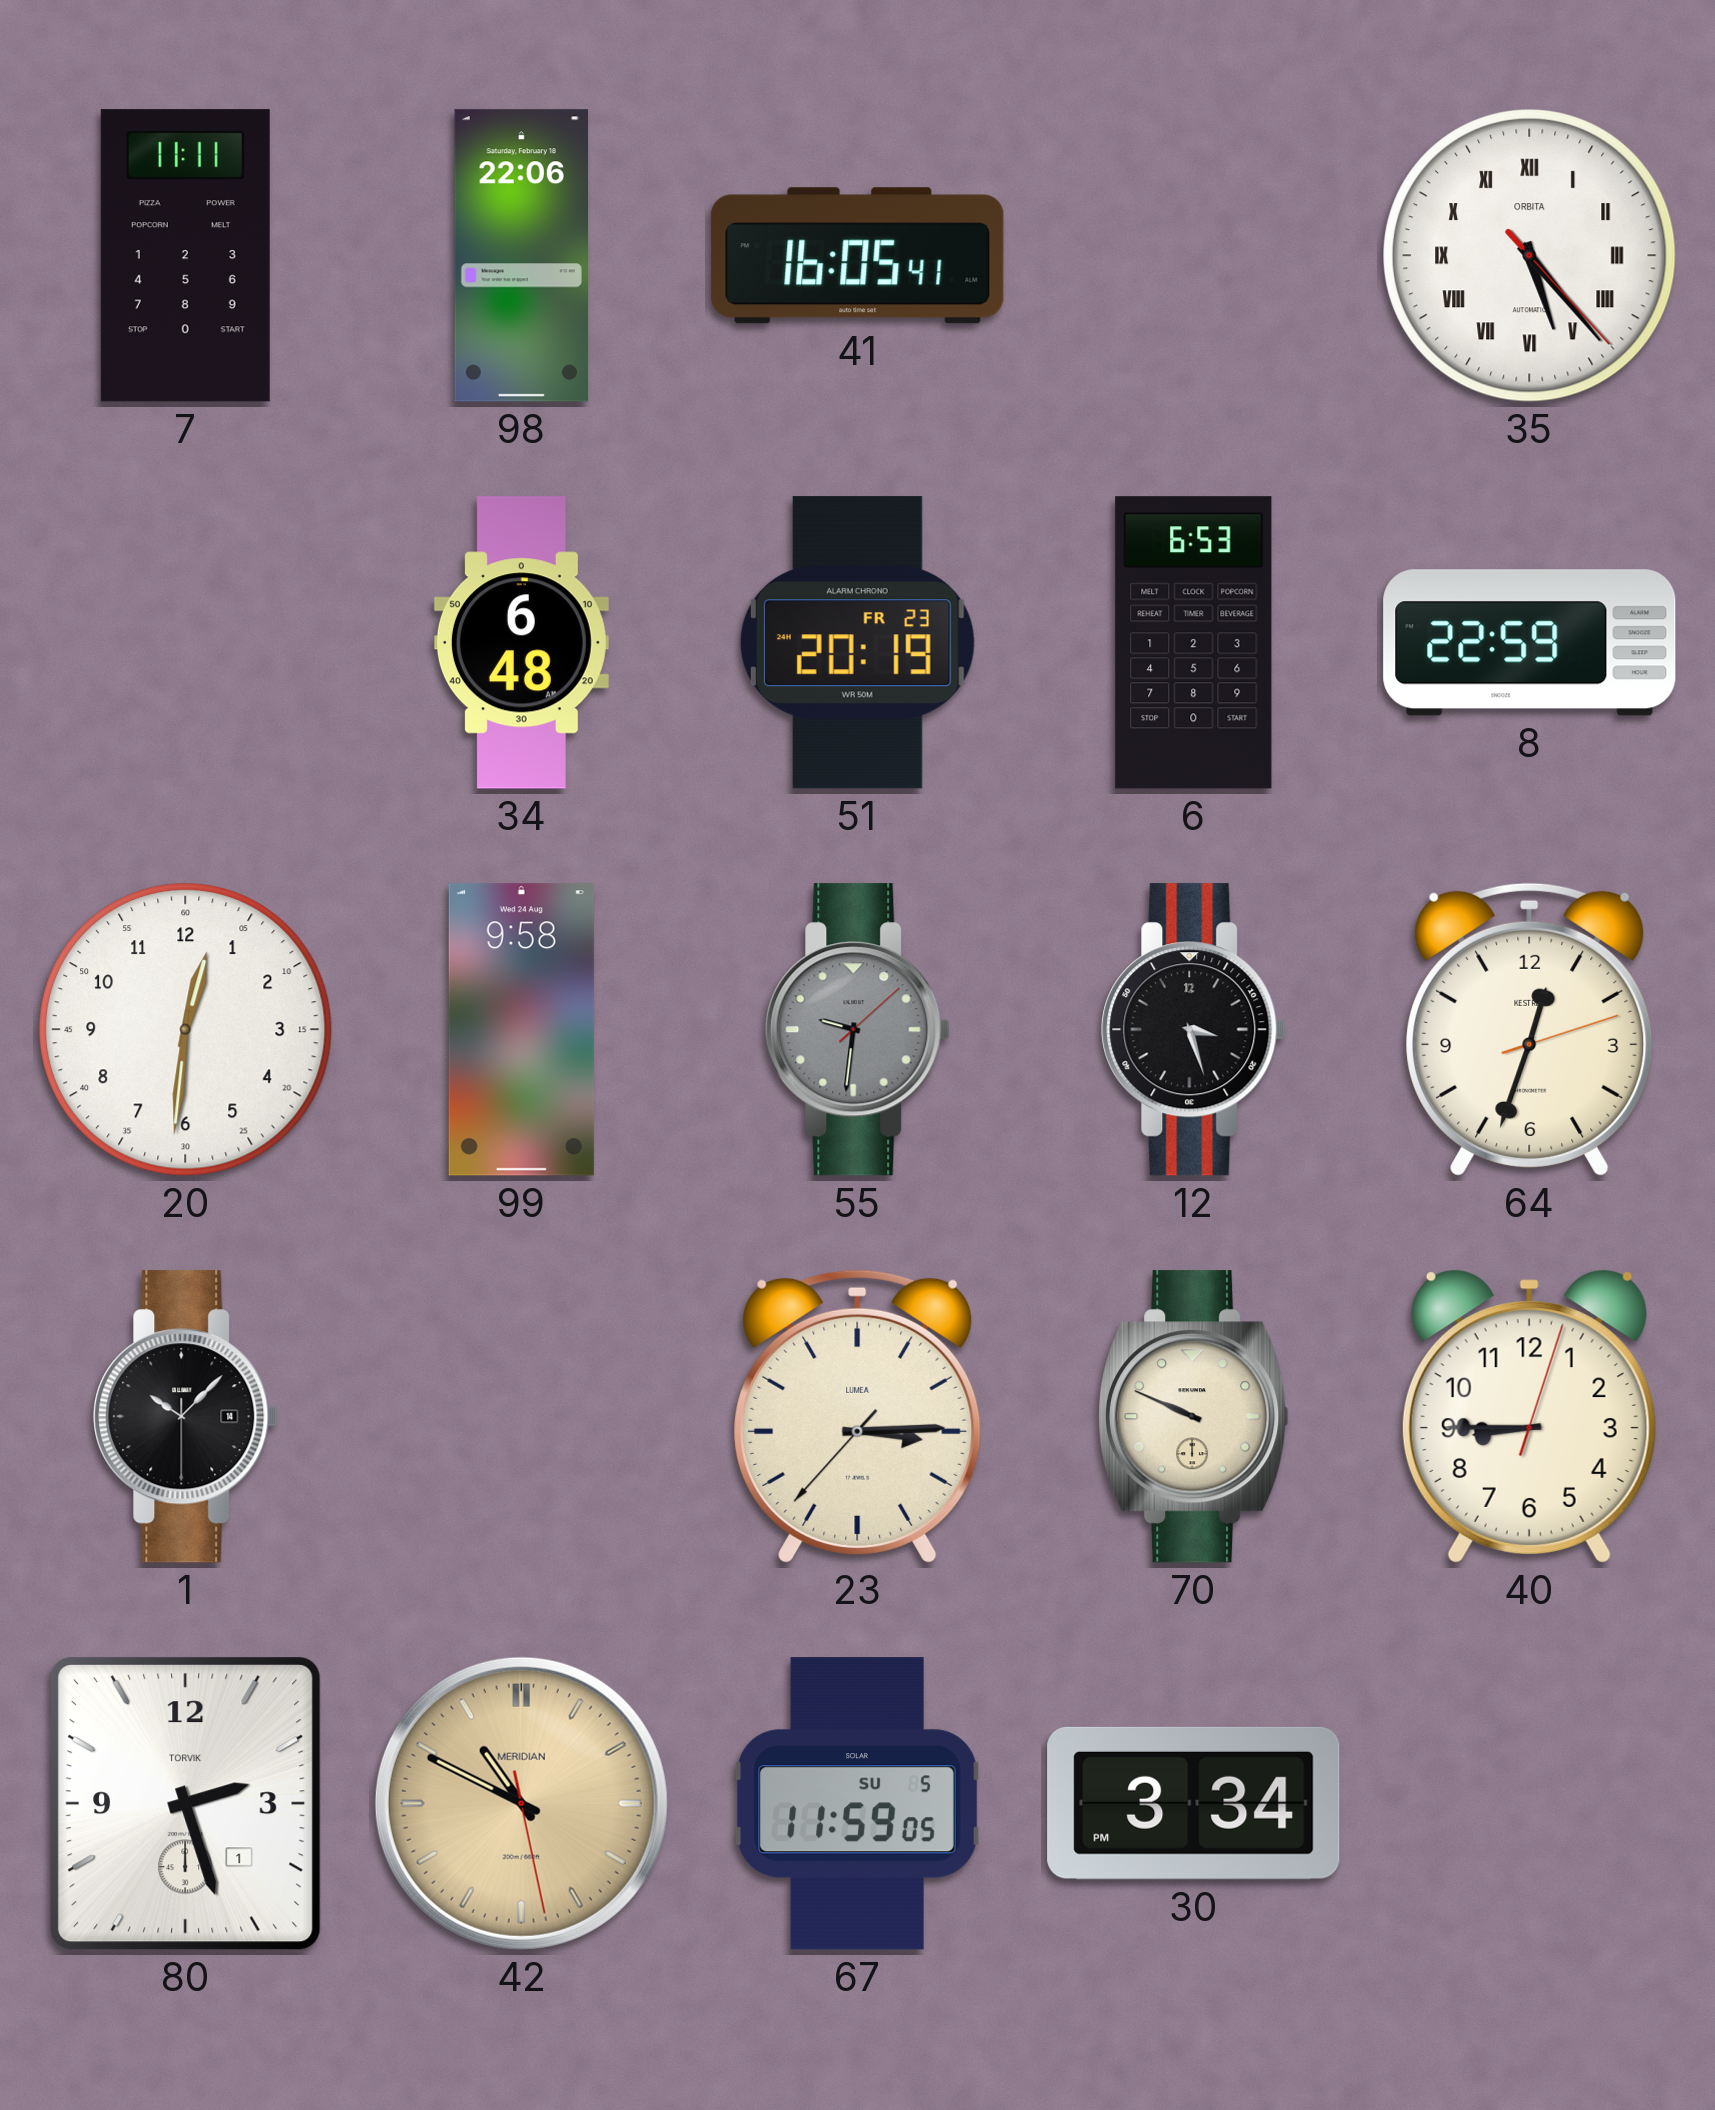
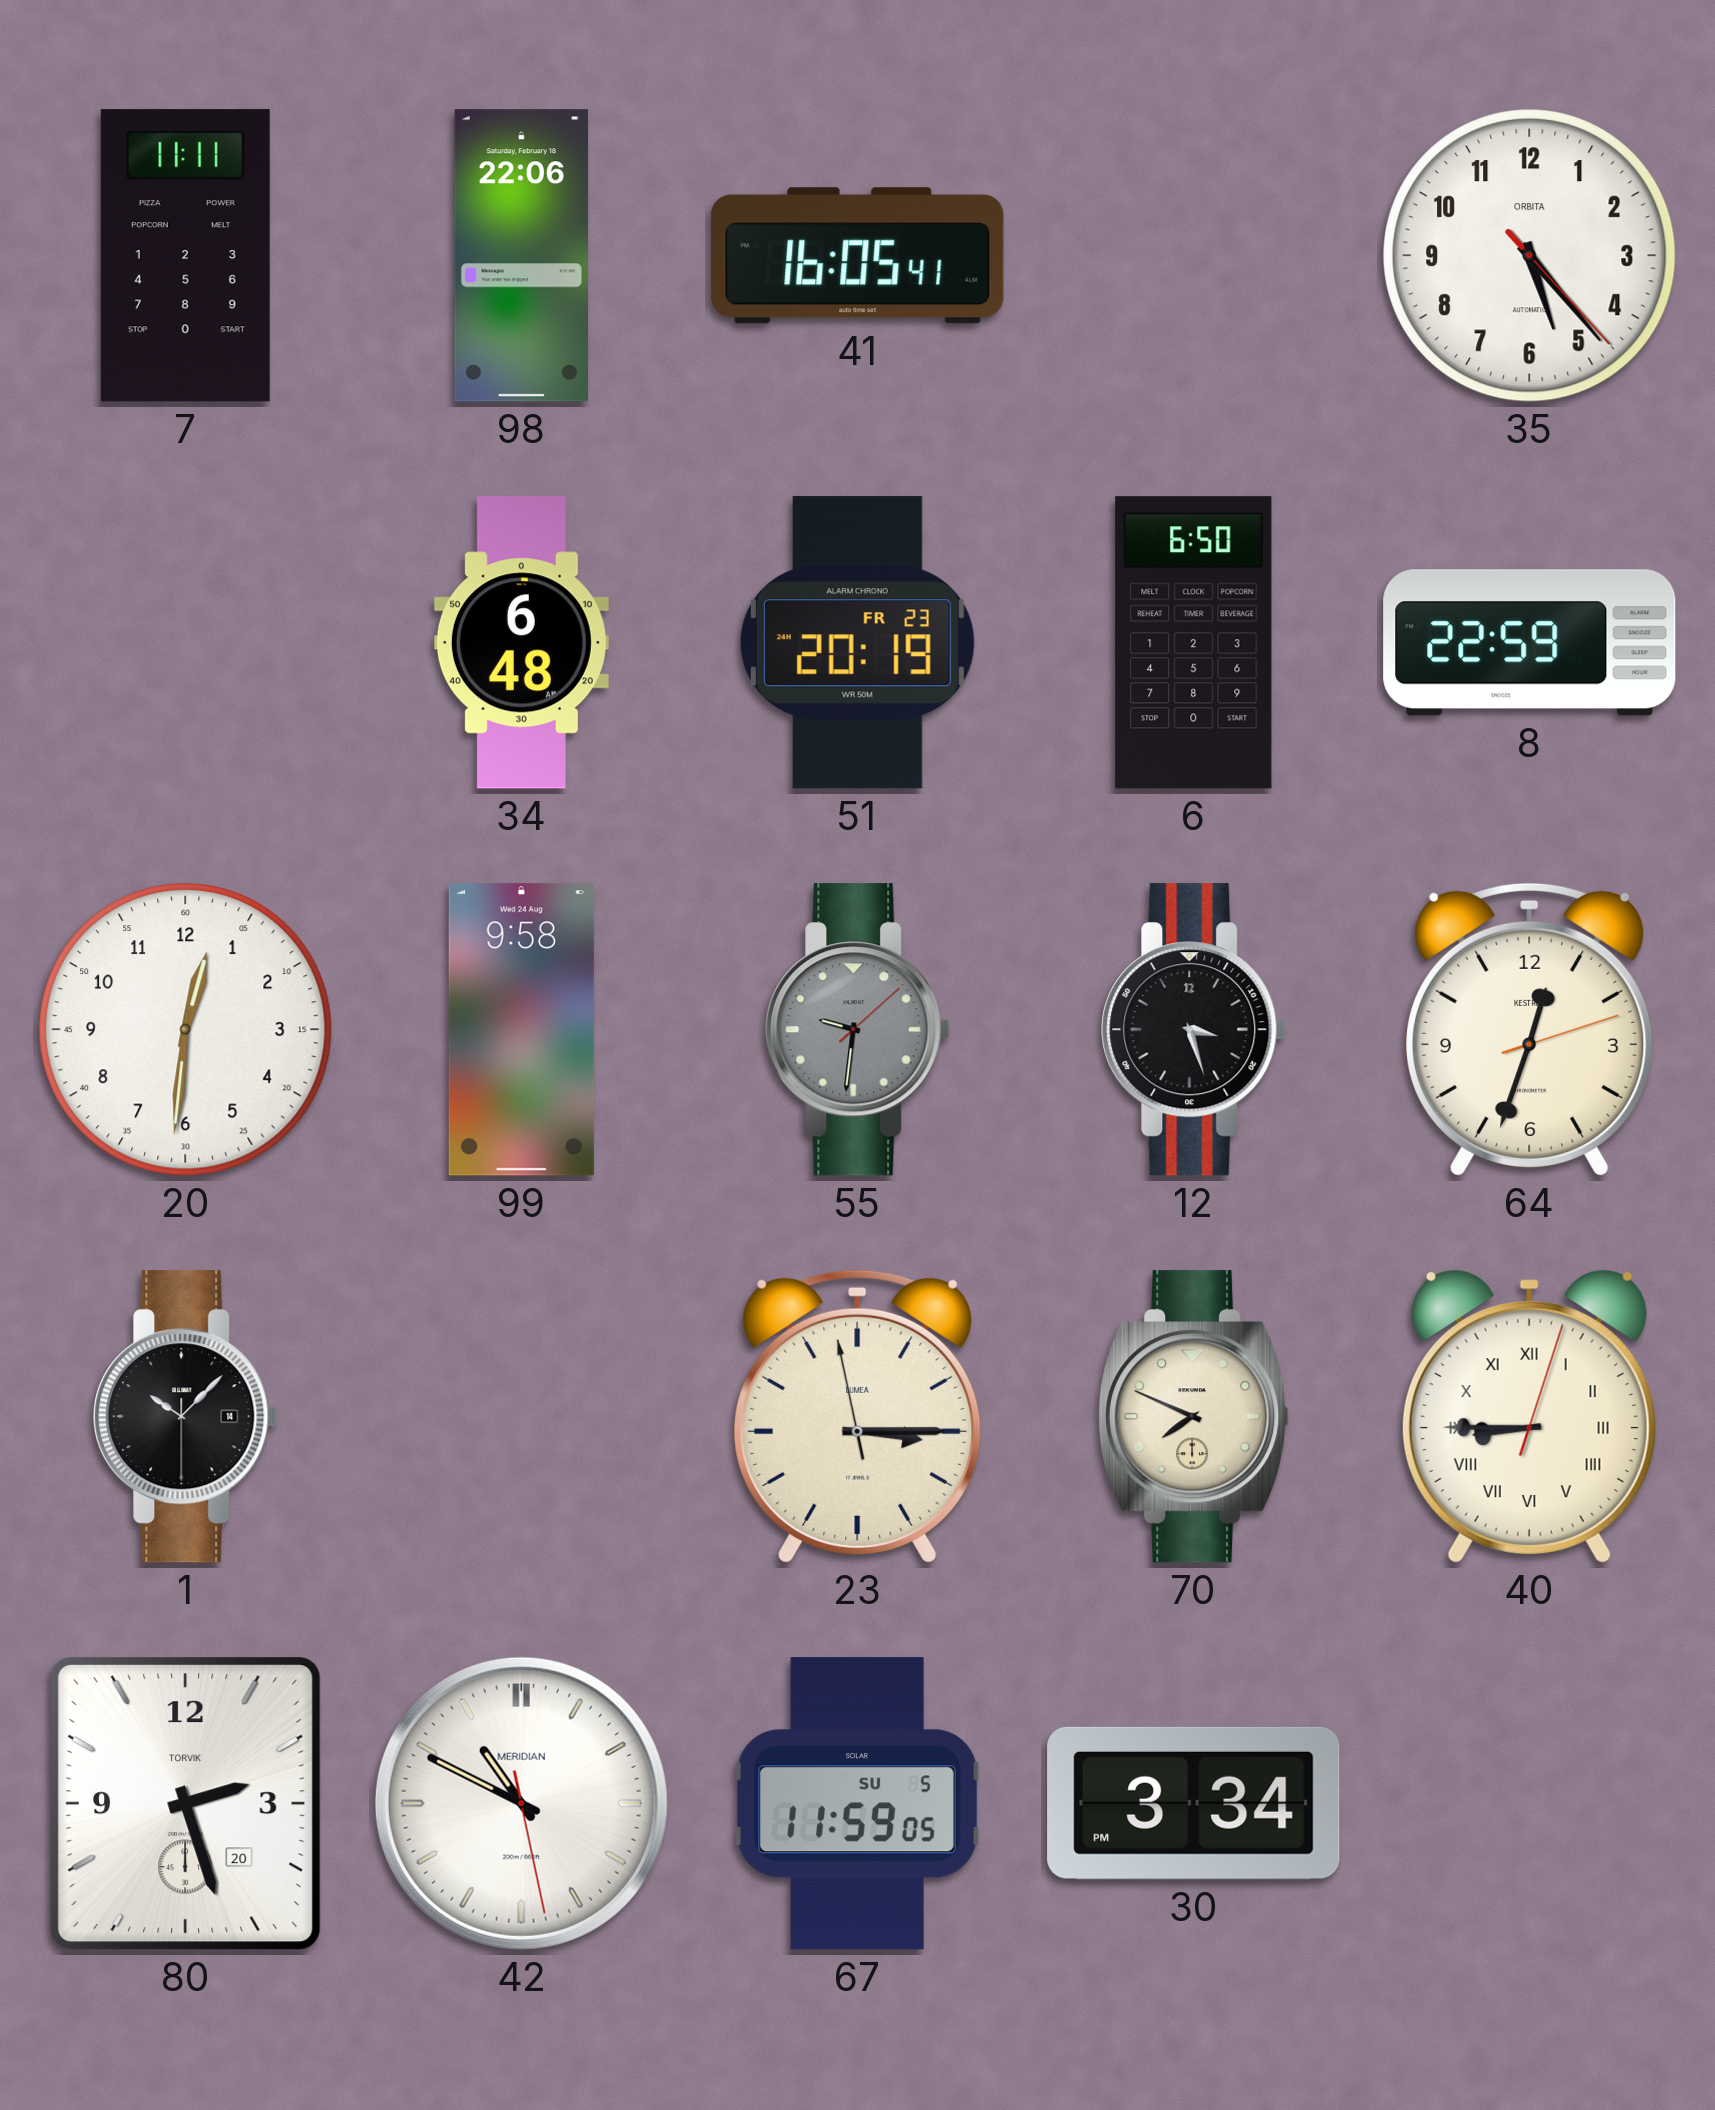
35 numerals: Roman -> Arabic
6: 6:53 -> 6:50
23: 3:14:37 -> 3:14:58
70: 9:49 -> 7:49
40 numerals: Arabic -> Roman
80 date: 1 -> 20
42 dial: champagne -> white
